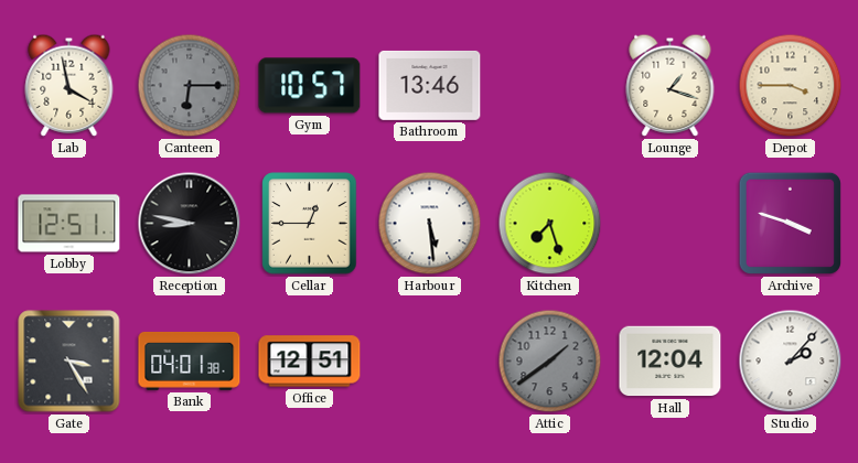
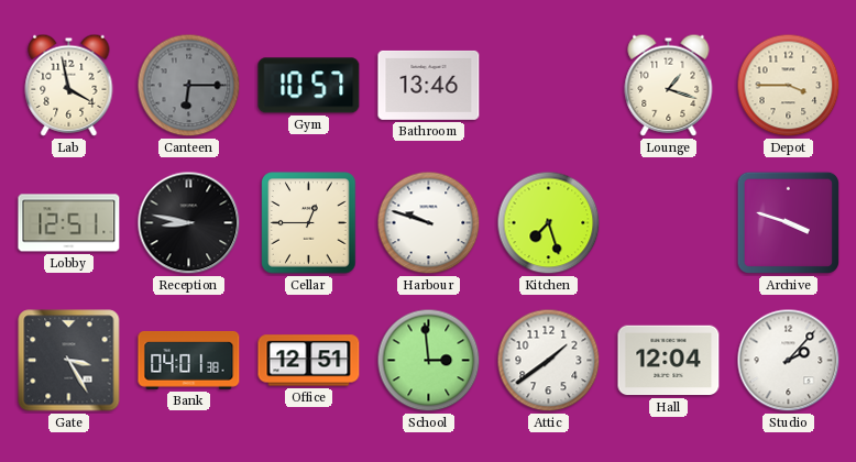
Harbour: 5:29 -> 9:48
School: none -> 2:59
Attic dial: grey -> white
